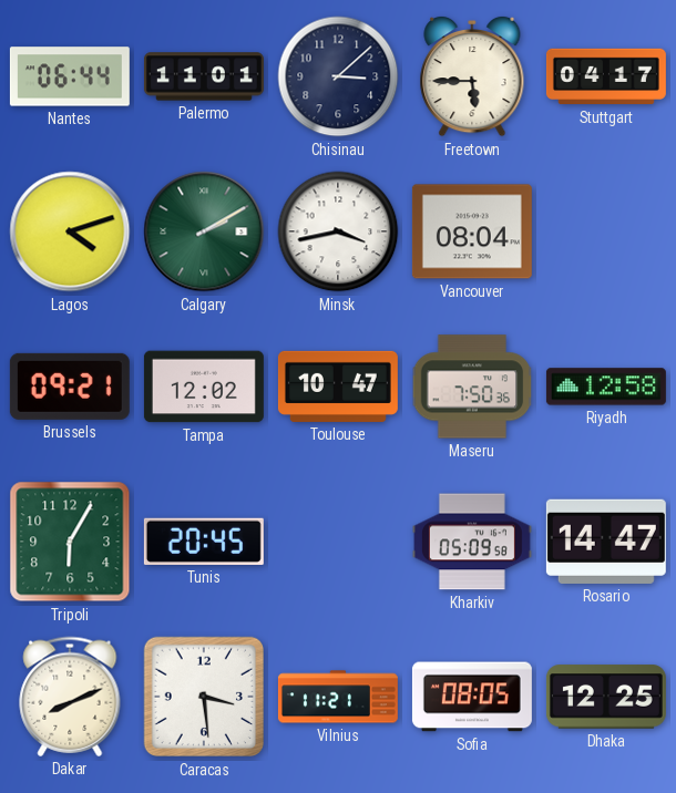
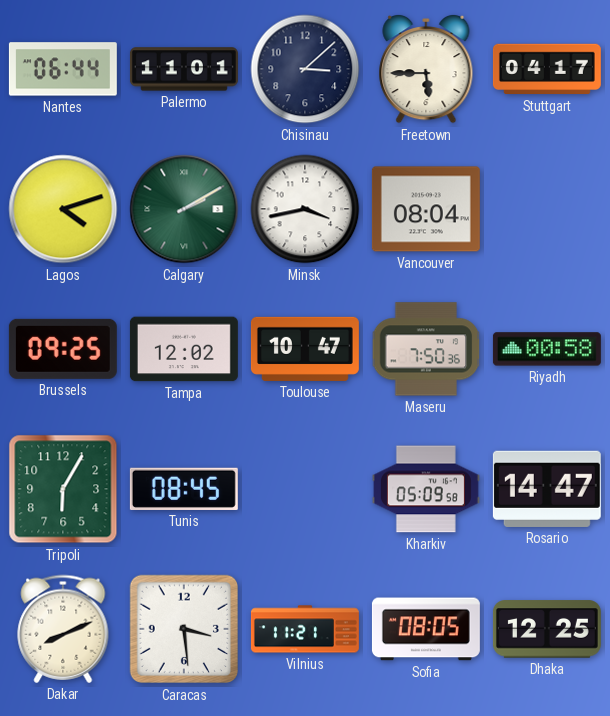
Brussels: 09:21 -> 09:25
Riyadh: 12:58 -> 00:58
Tunis: 20:45 -> 08:45
